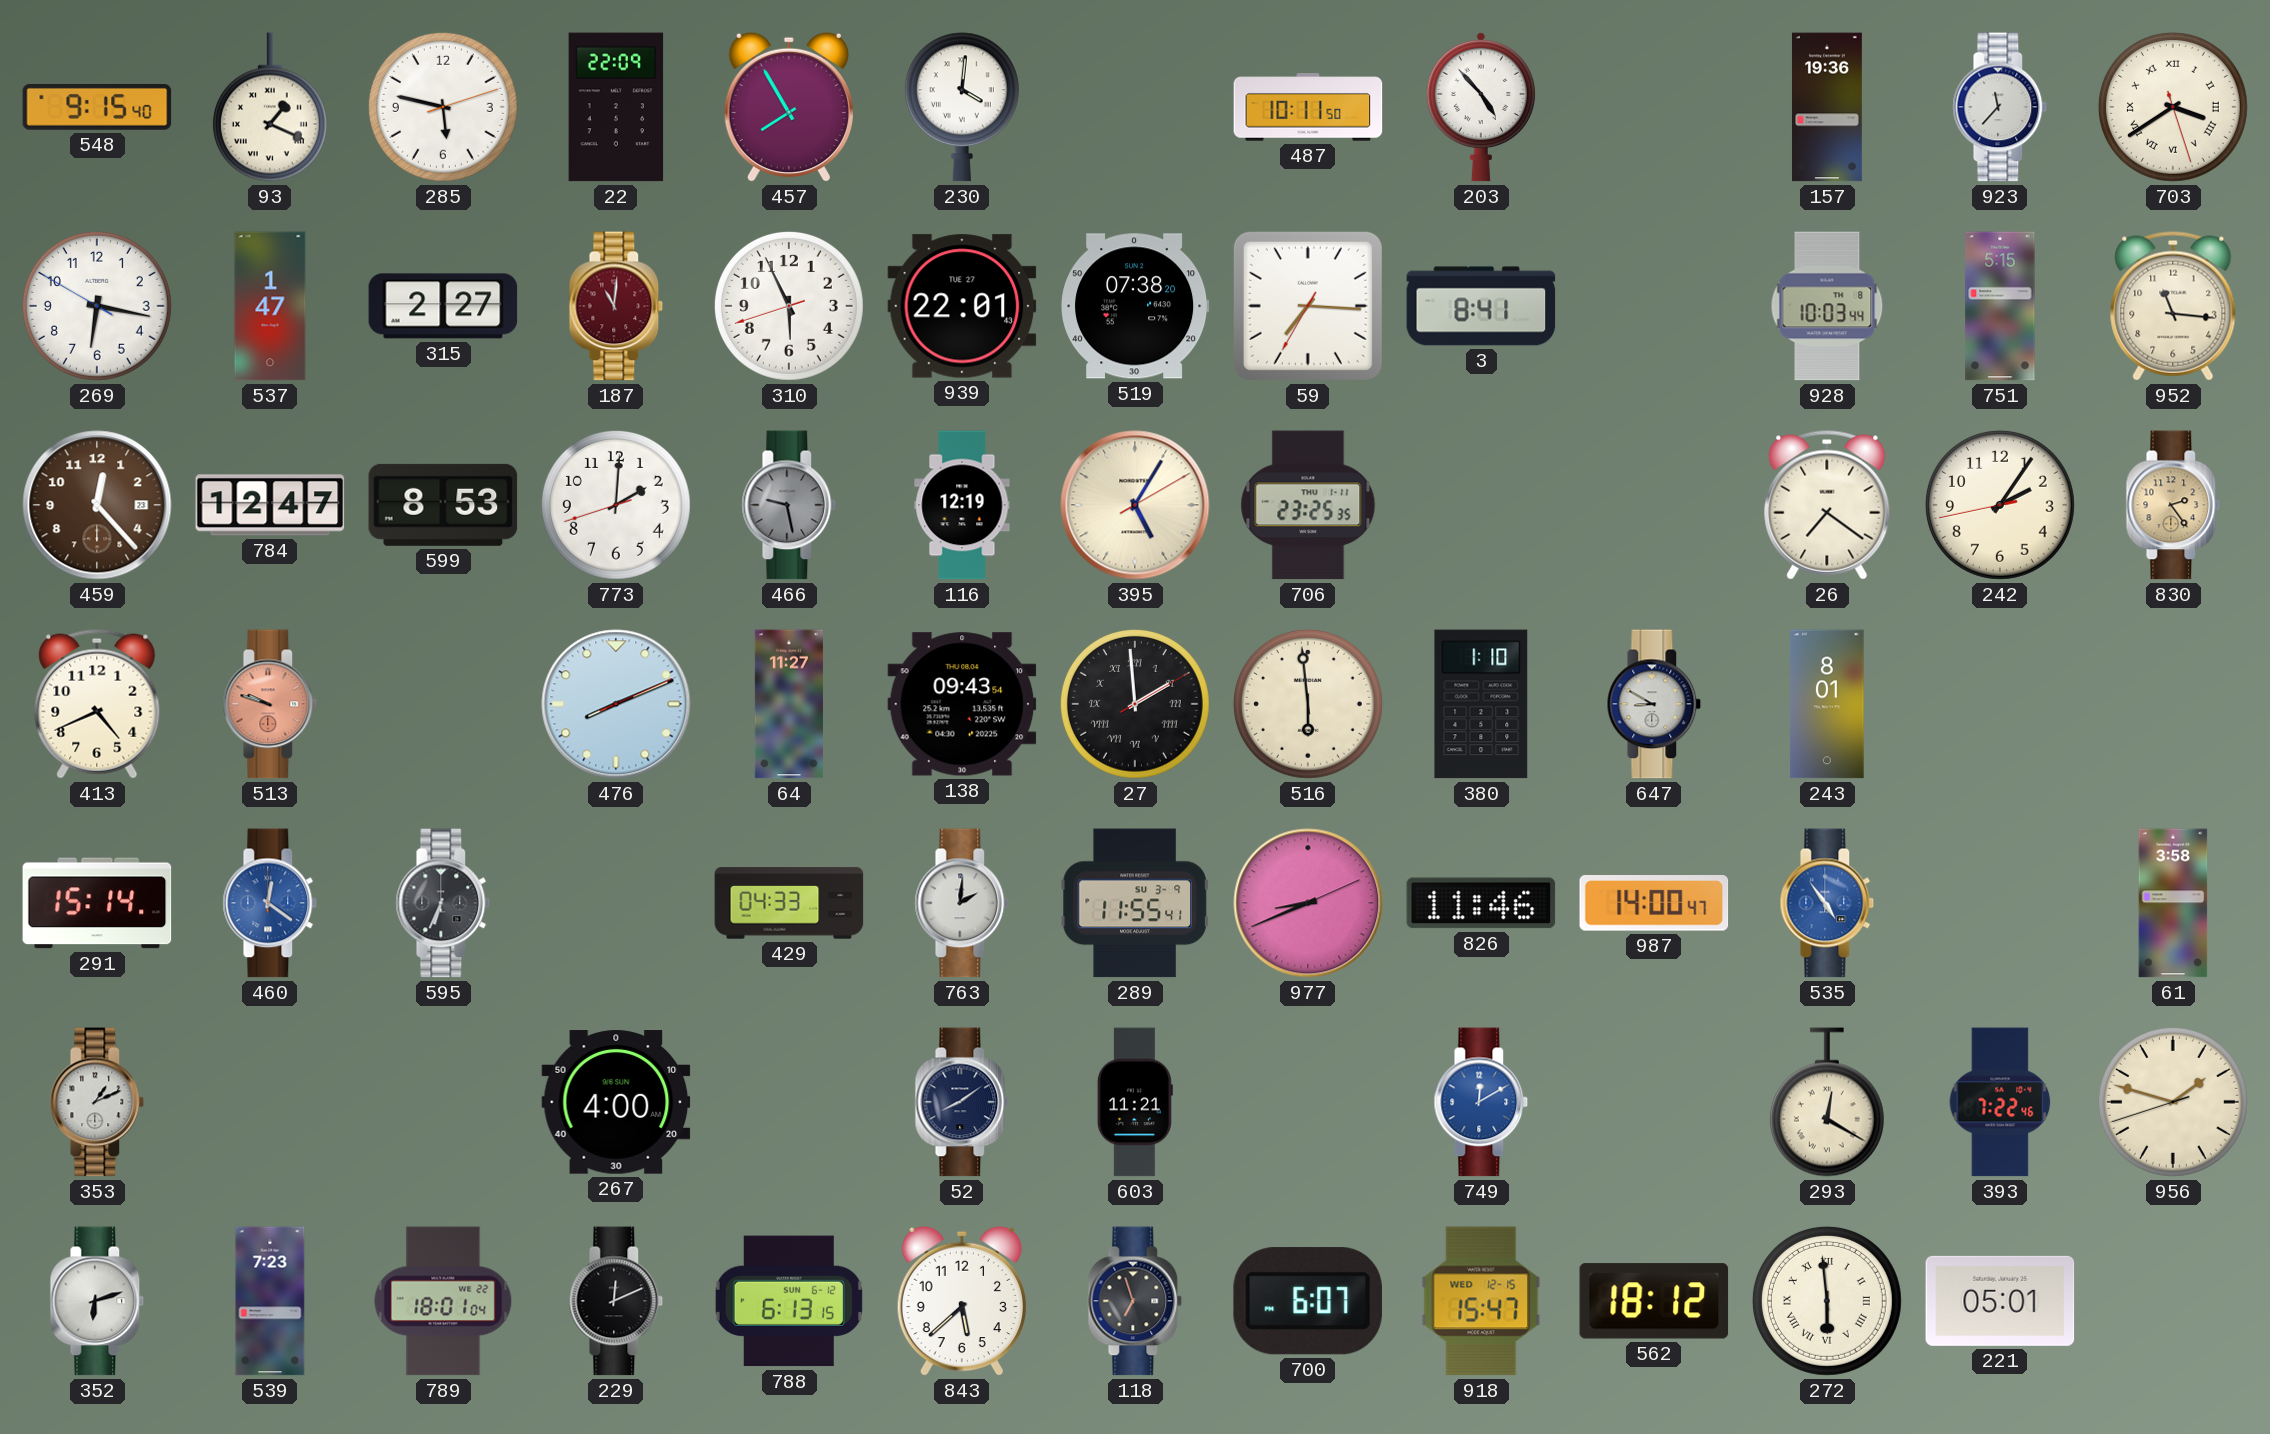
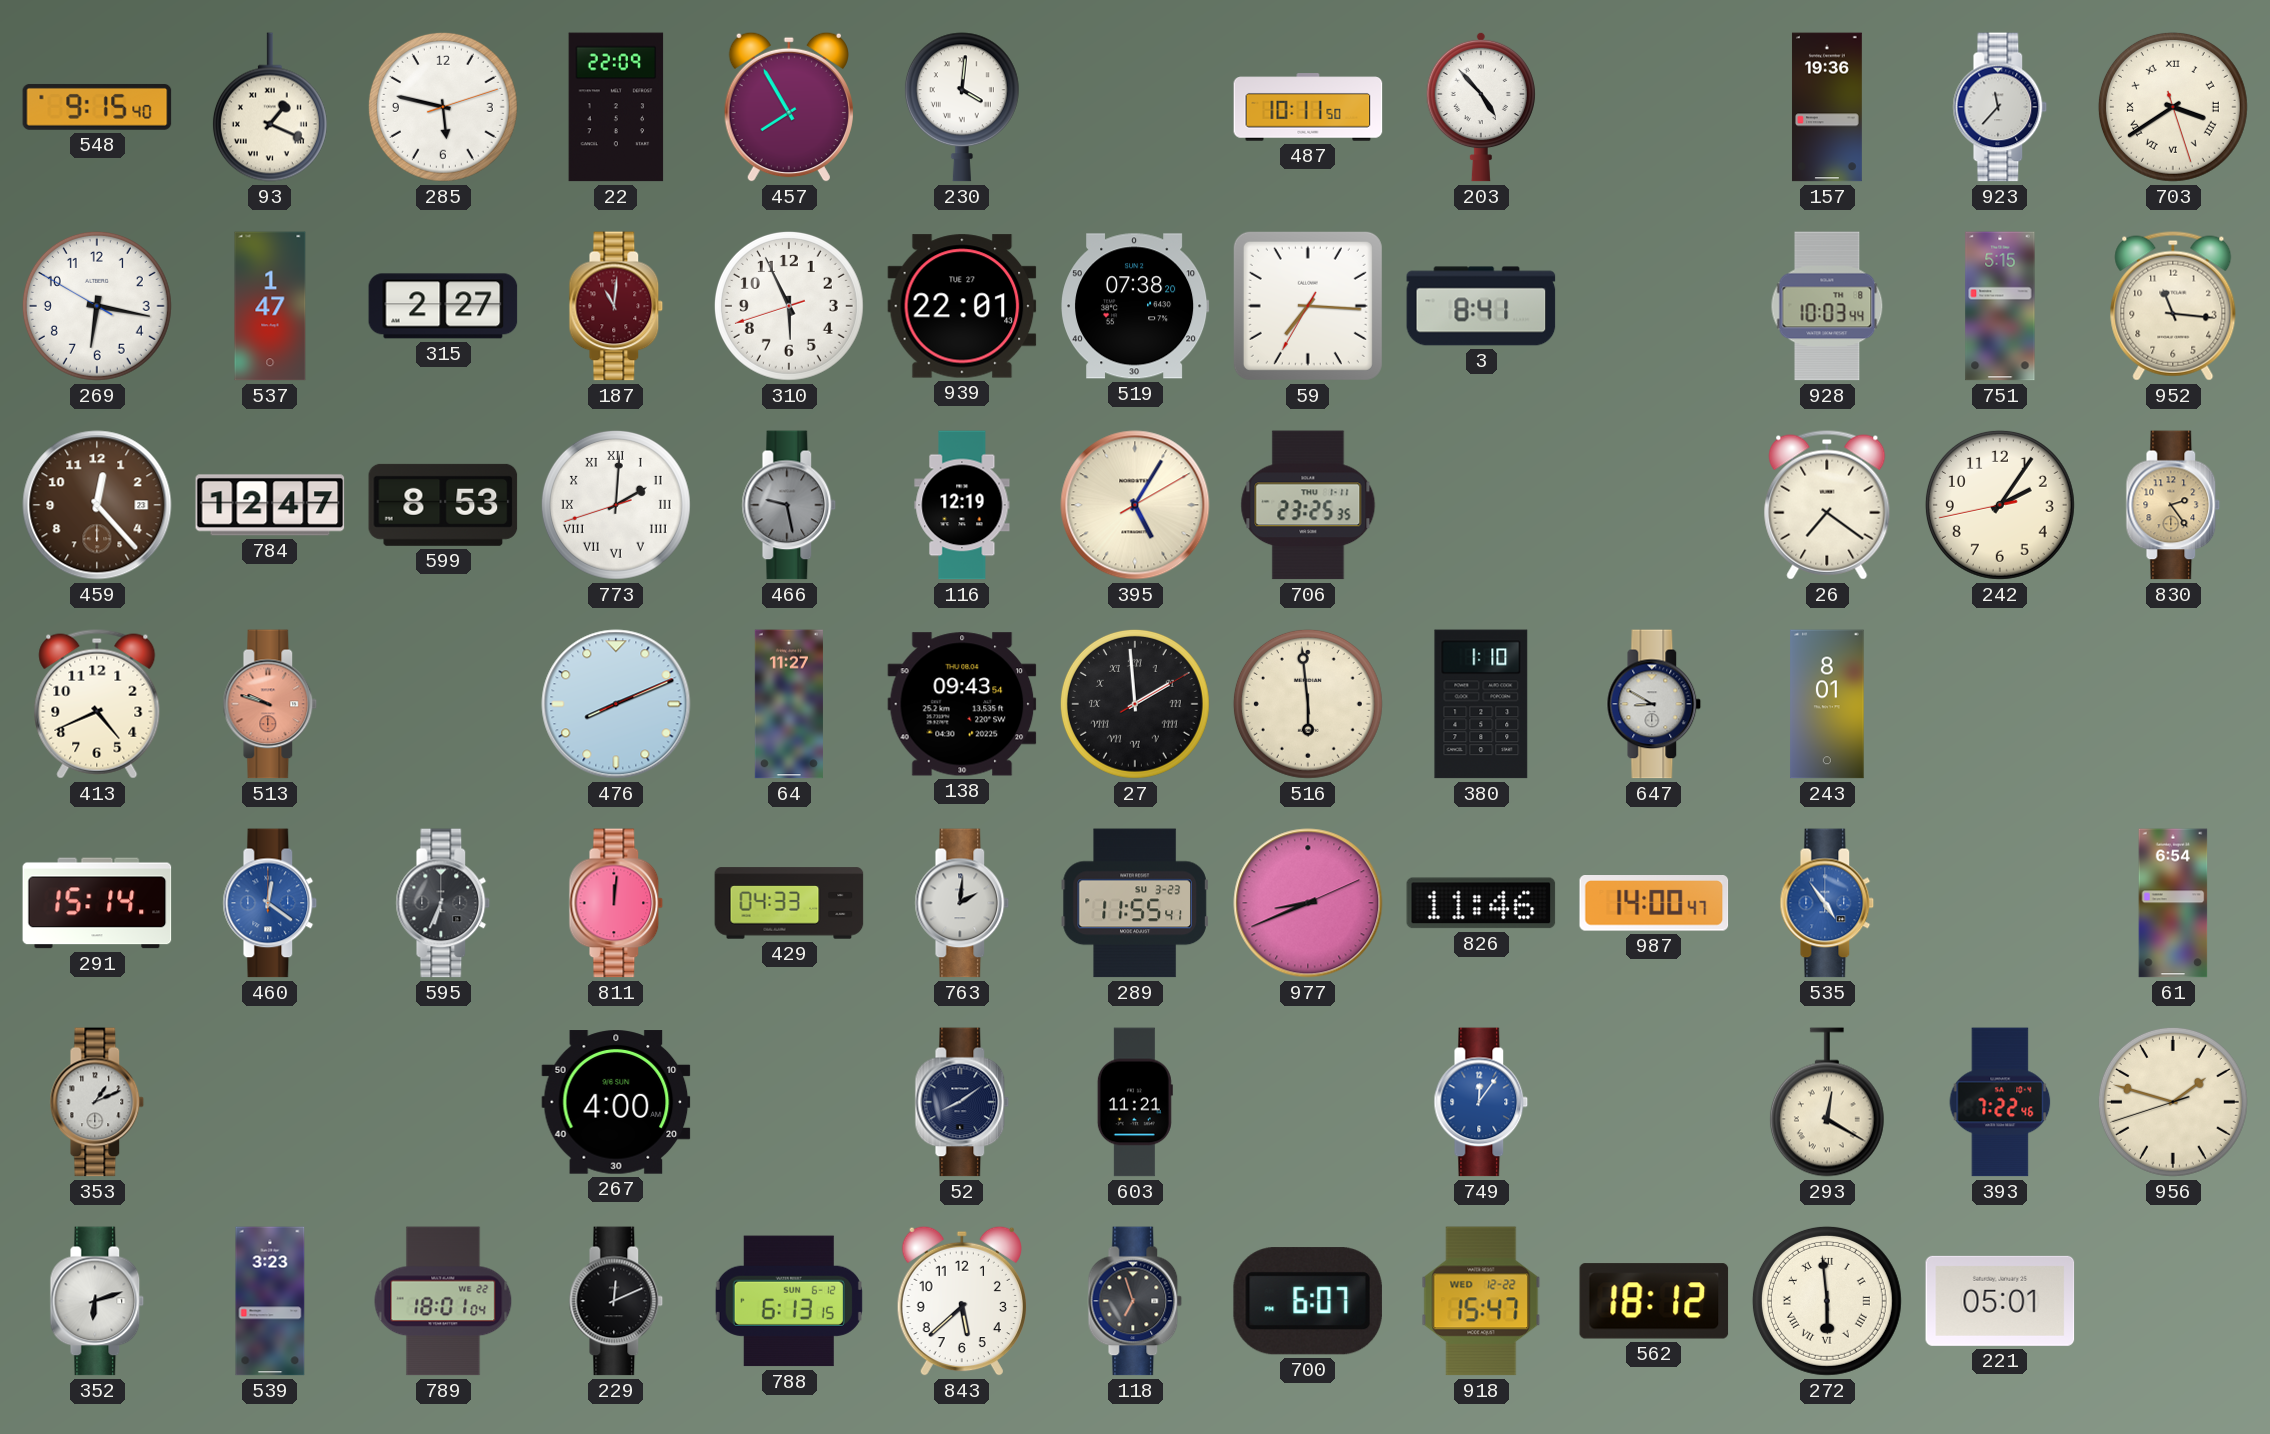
773 numerals: Arabic -> Roman
811: none -> 12:01
289 date: SU 3-9 -> SU 3-23
61: 3:58 -> 6:54
749: 12:10 -> 12:06
539: 7:23 -> 3:23
918 date: WED 12-15 -> WED 12-22
